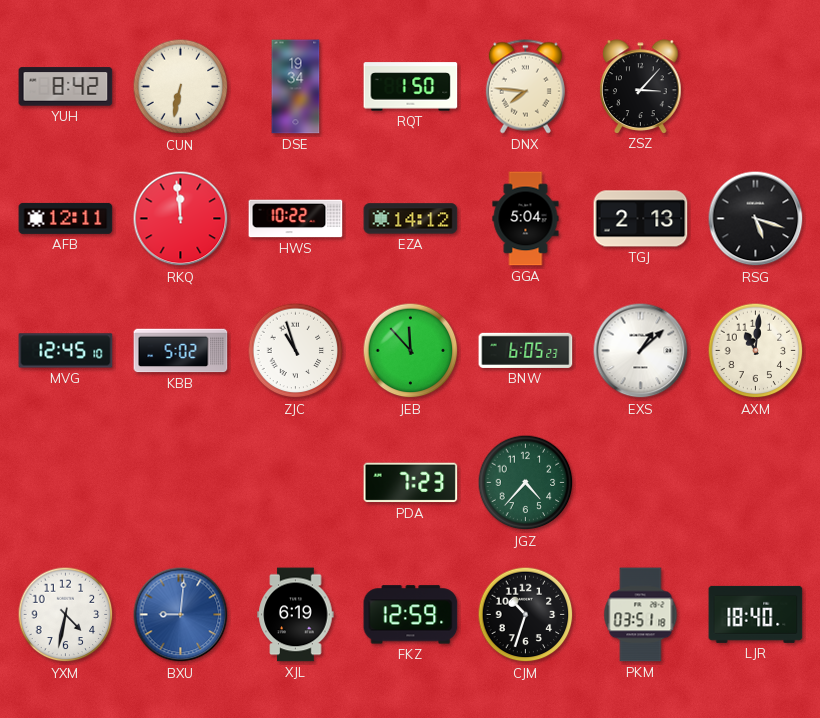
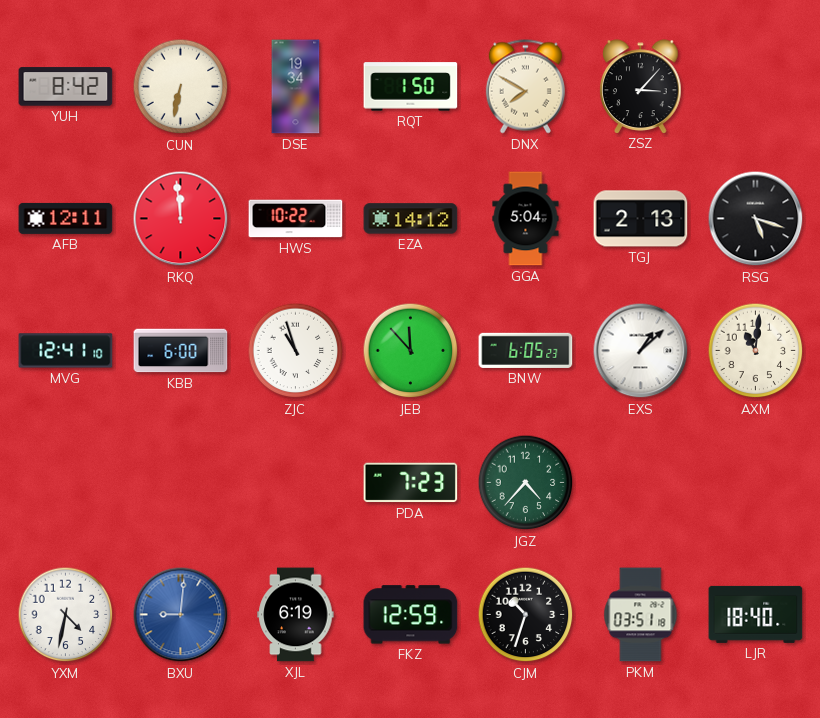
DNX: 7:46 -> 7:50
MVG: 12:45 -> 12:41
KBB: 5:02 -> 6:00
